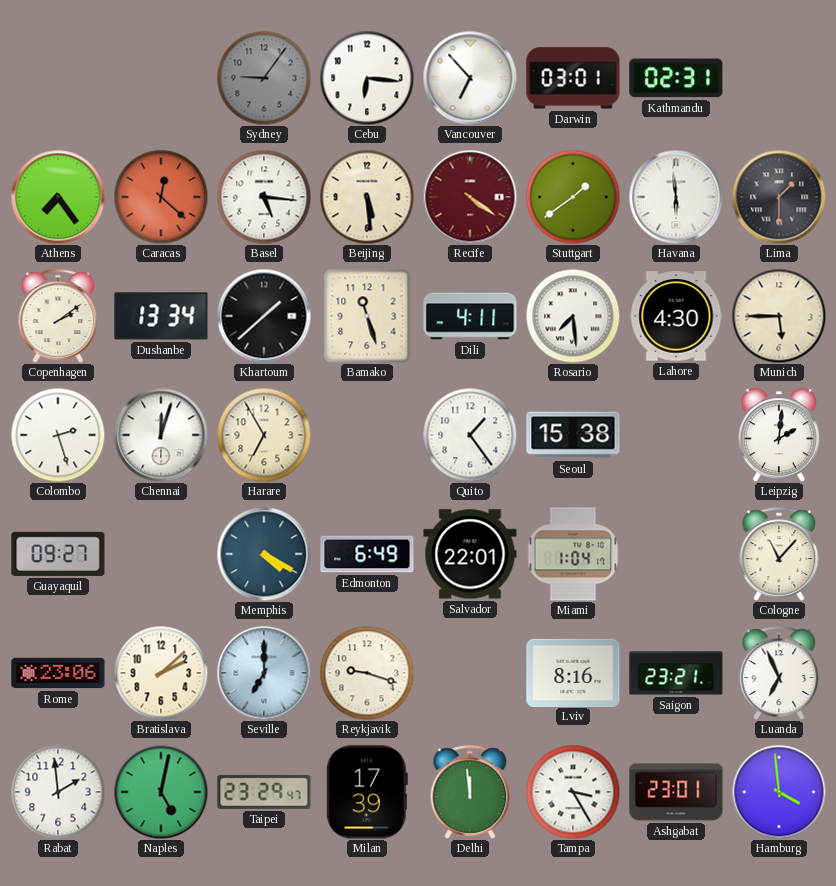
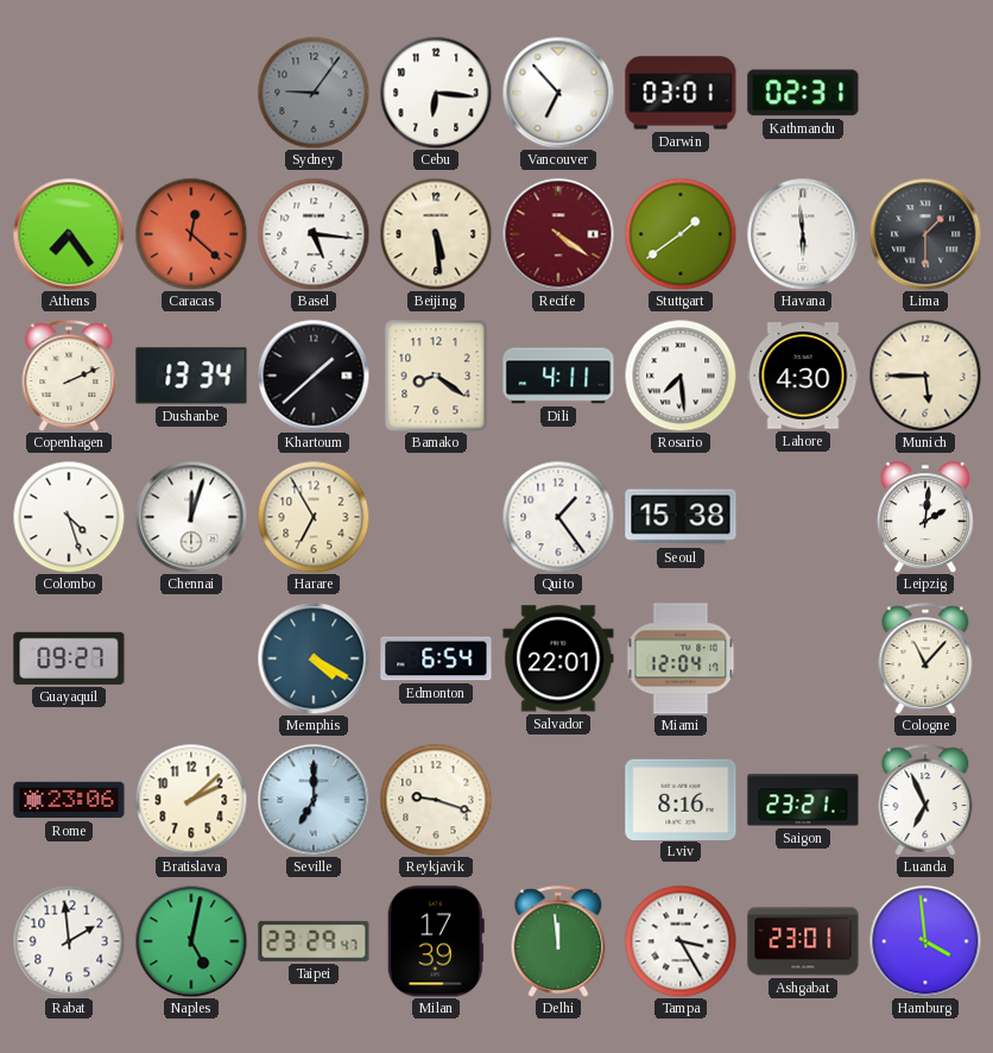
Copenhagen: 2:09 -> 2:11
Bamako: 11:27 -> 8:21
Colombo: 2:27 -> 4:27
Edmonton: 6:49 -> 6:54
Miami: 1:04 -> 12:04
